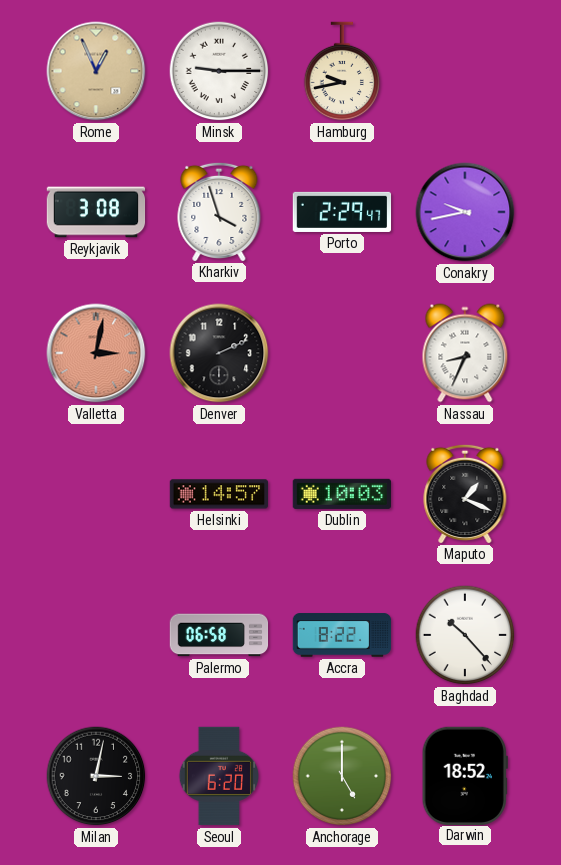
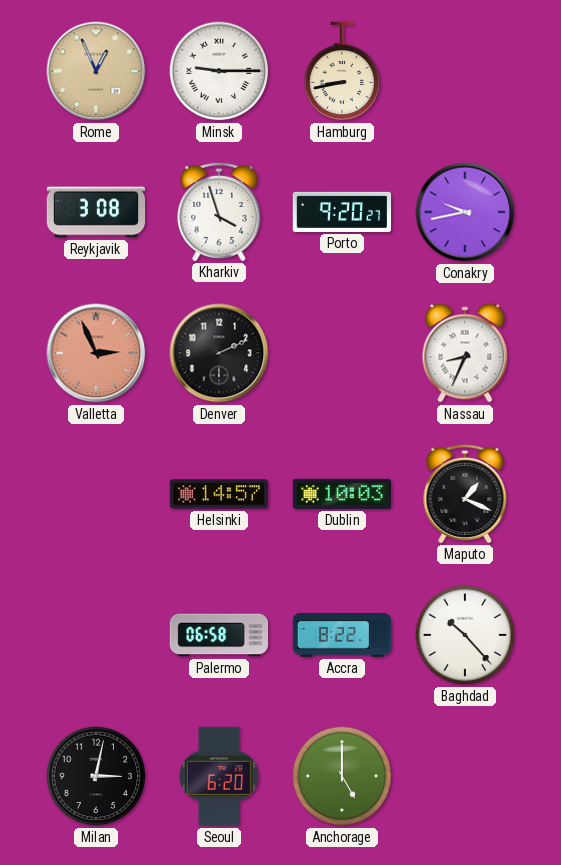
Hamburg: 9:43 -> 8:43
Porto: 2:29 -> 9:20
Valletta: 3:02 -> 2:56
Darwin: 18:52 -> none
